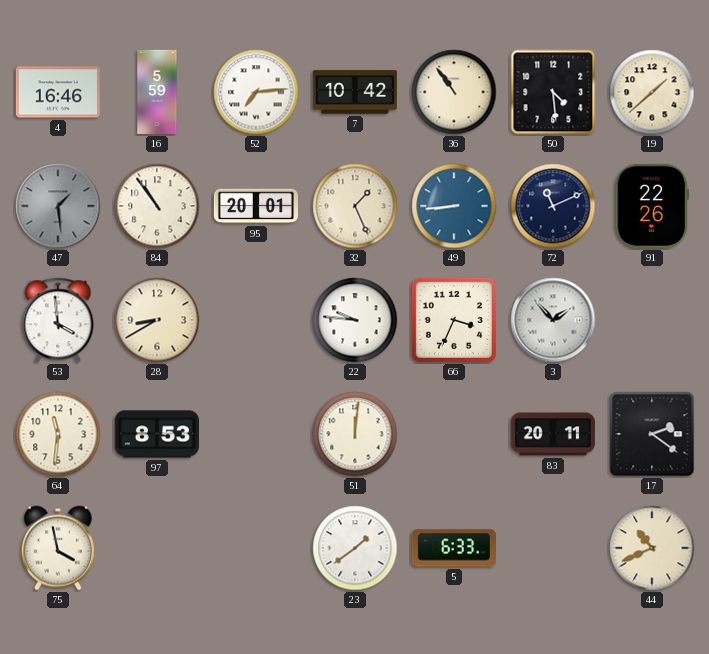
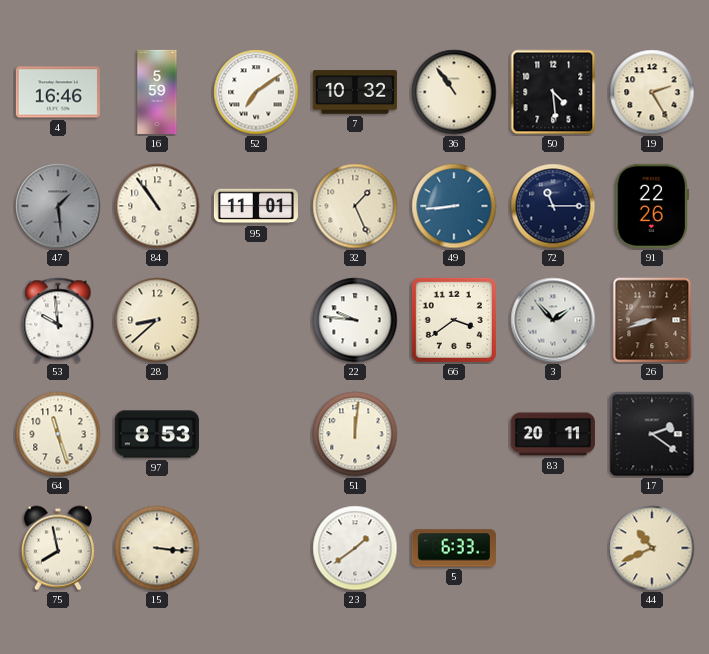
52: 7:14 -> 7:09
7: 10:42 -> 10:32
19: 1:38 -> 2:25
95: 20:01 -> 11:01
72: 11:11 -> 11:15
53: 3:59 -> 9:59
28: 8:40 -> 8:38
66: 3:34 -> 3:39
26: none -> 8:42
64: 11:31 -> 11:27
75: 3:58 -> 7:58
15: none -> 3:16
